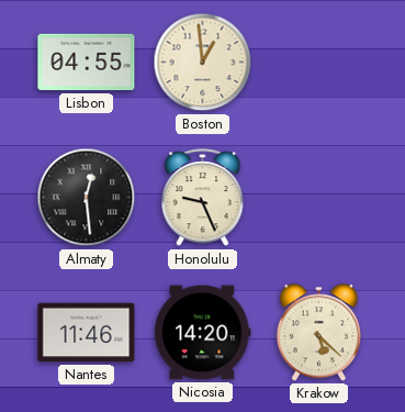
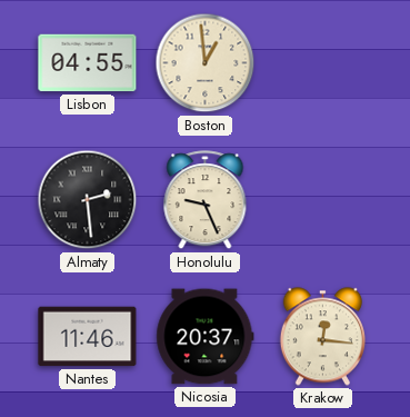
Almaty: 12:29 -> 2:29
Nicosia: 14:20 -> 20:37
Krakow: 5:22 -> 12:16
